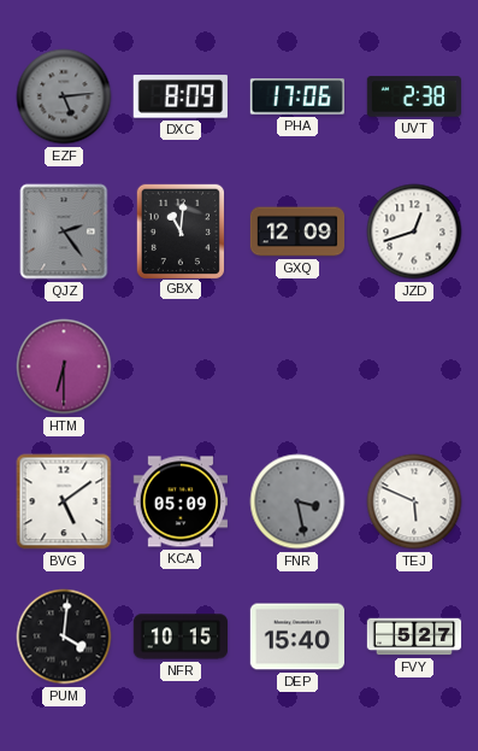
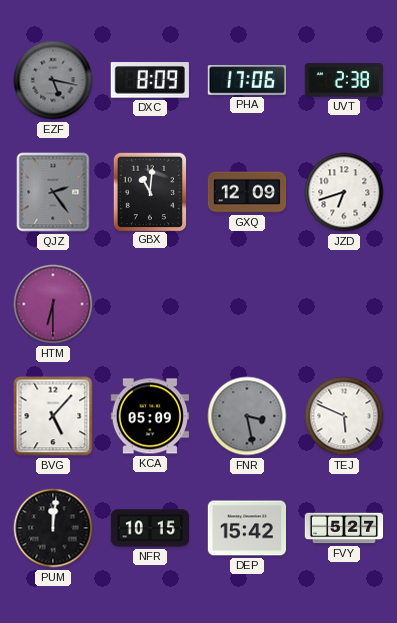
EZF: 5:14 -> 5:17
JZD: 12:42 -> 6:42
BVG: 5:09 -> 5:07
PUM: 4:01 -> 12:01
DEP: 15:40 -> 15:42
